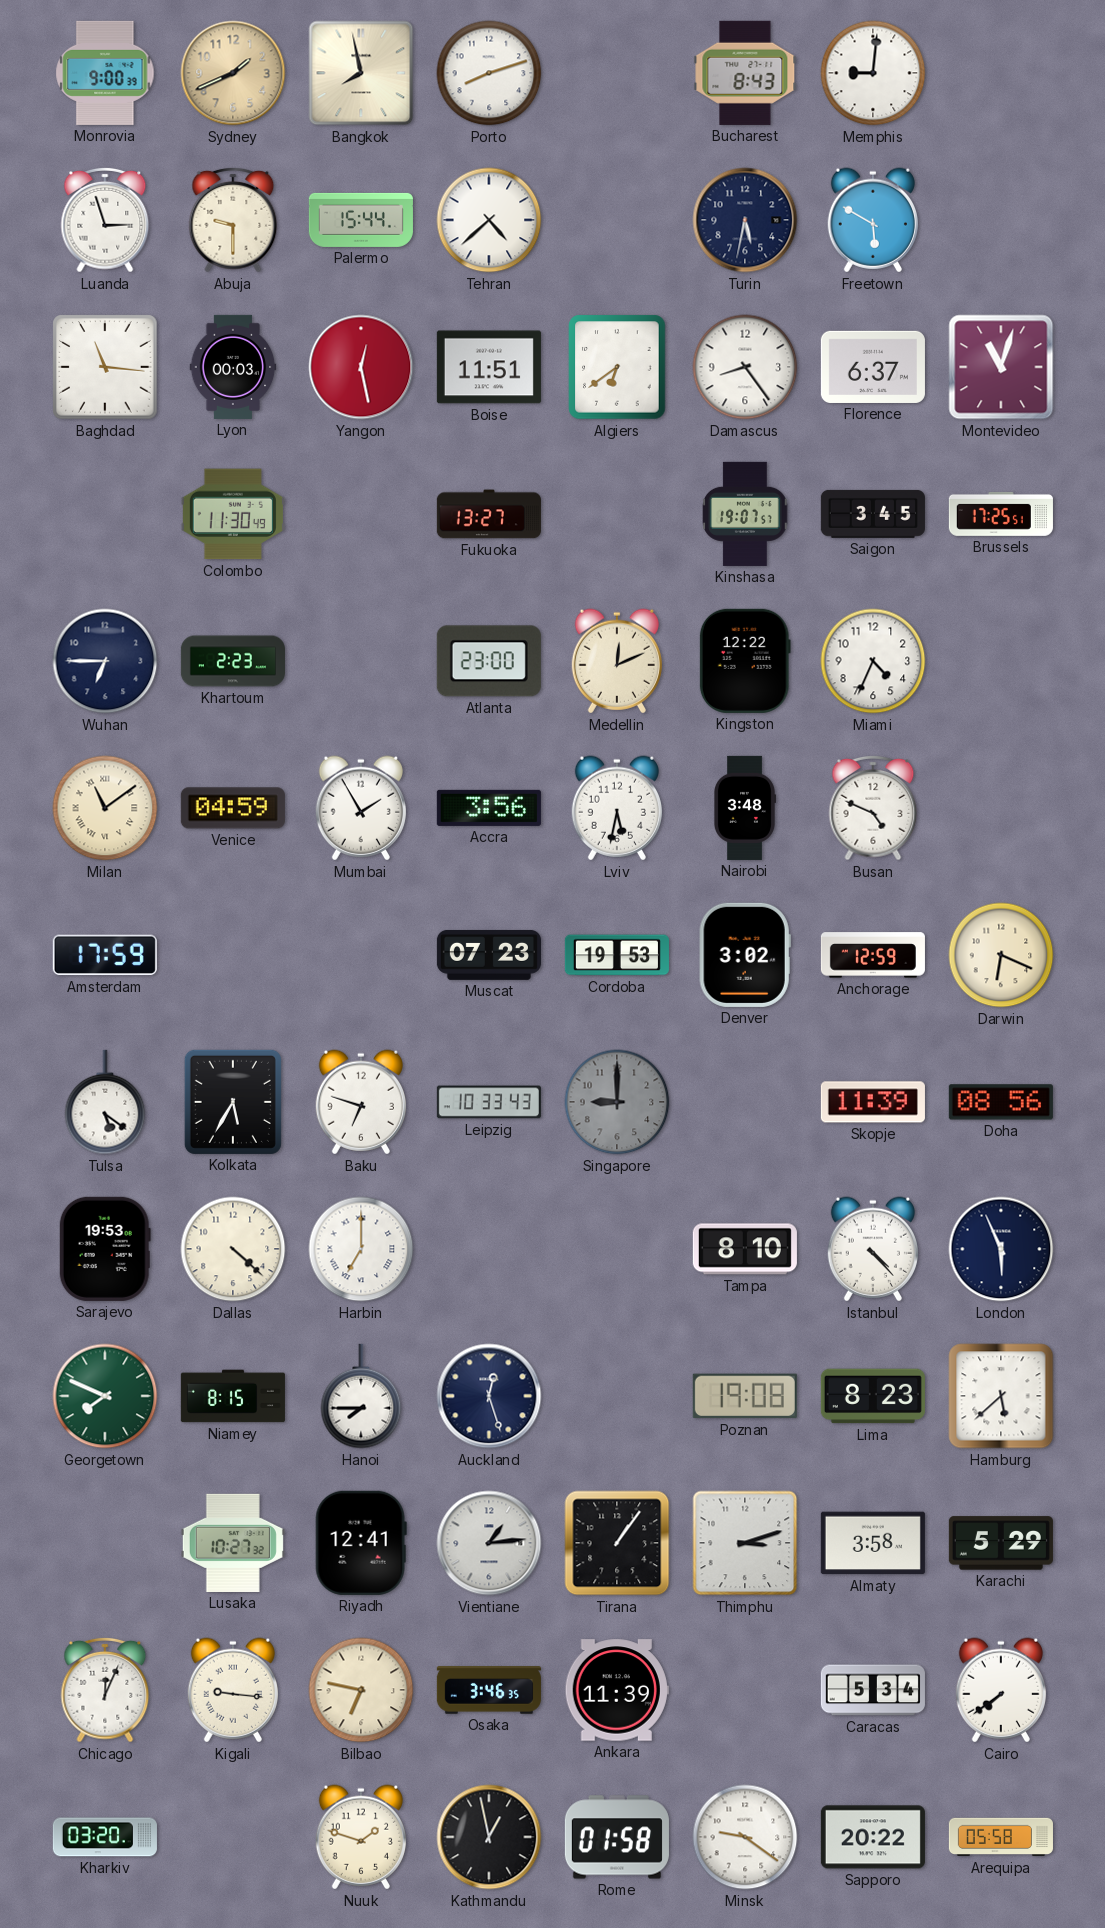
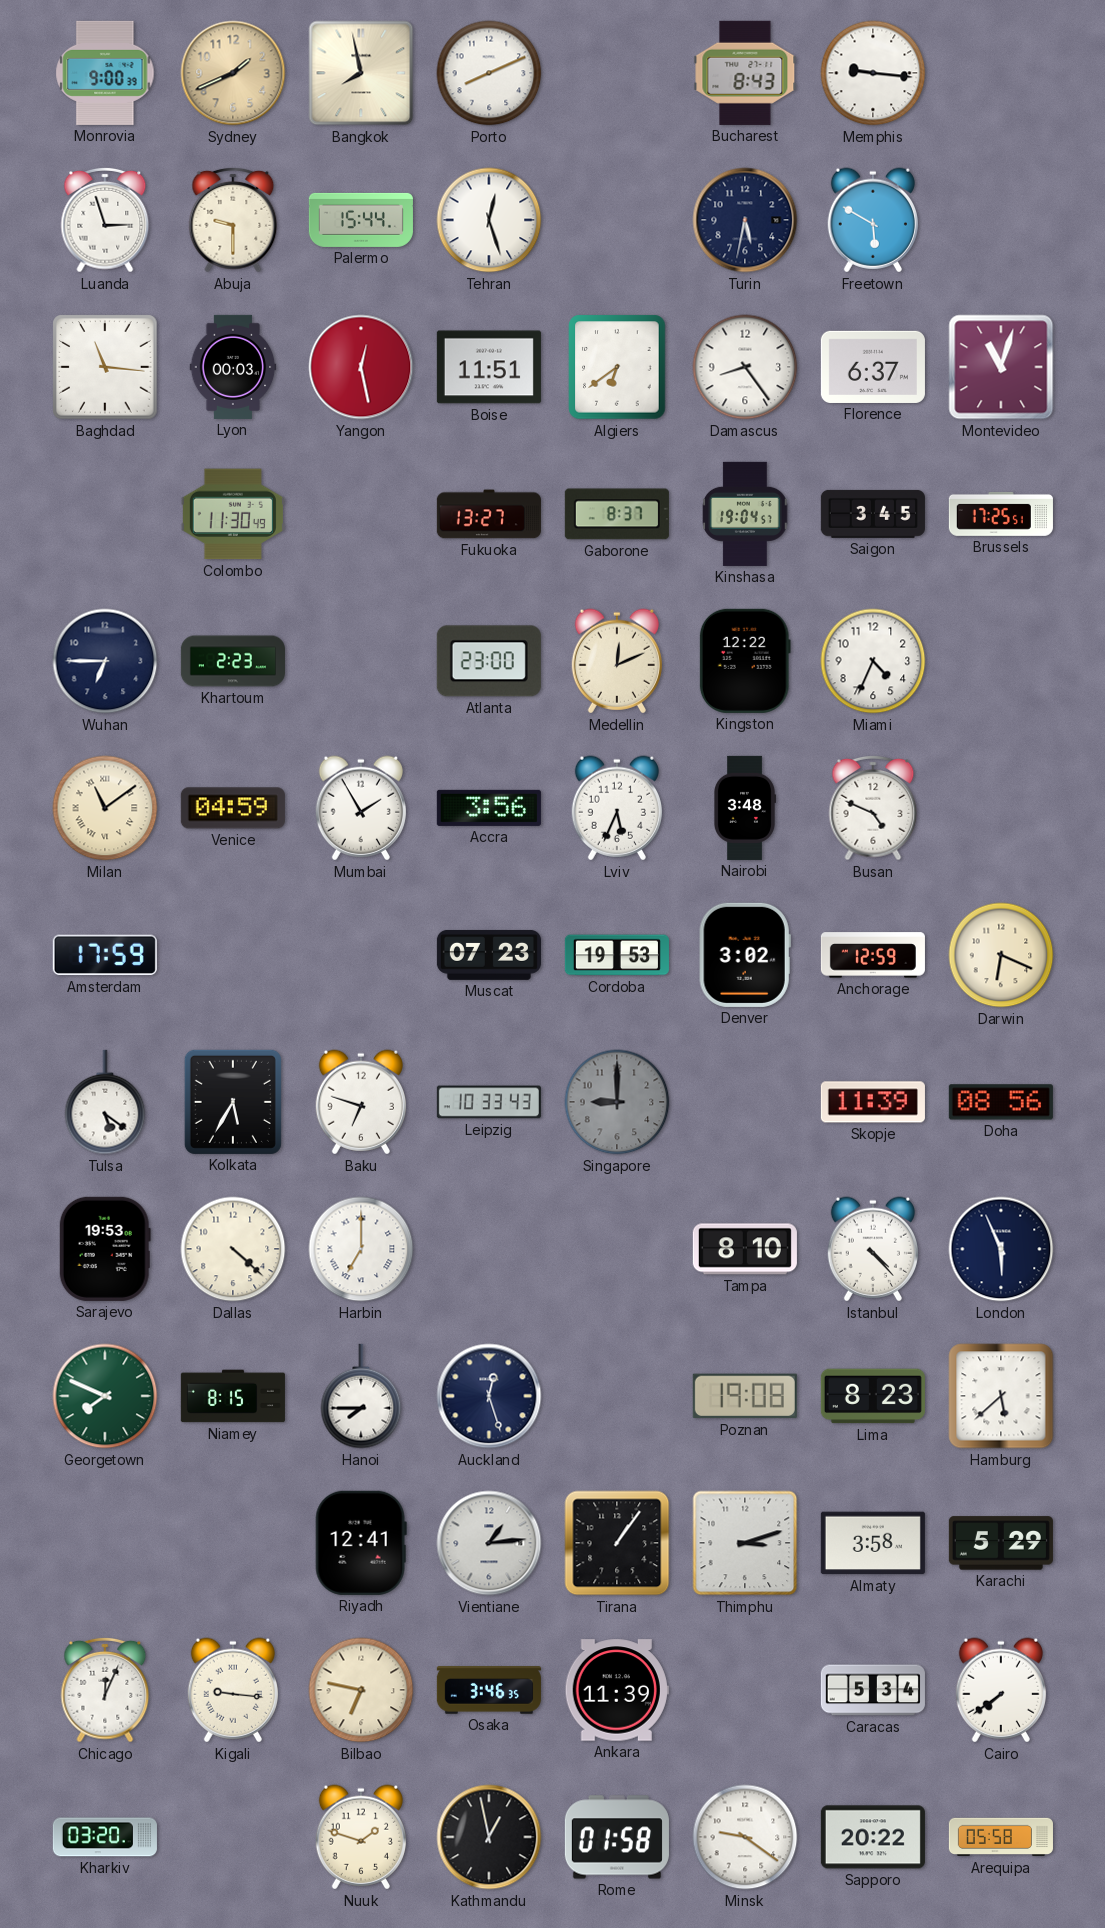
Porto: 8:12 -> 8:11
Memphis: 9:01 -> 9:16
Tehran: 4:38 -> 12:27
Gaborone: none -> 8:37
Kinshasa: 19:07 -> 19:04
Lviv: 5:32 -> 5:34
Lusaka: 10:27 -> none
